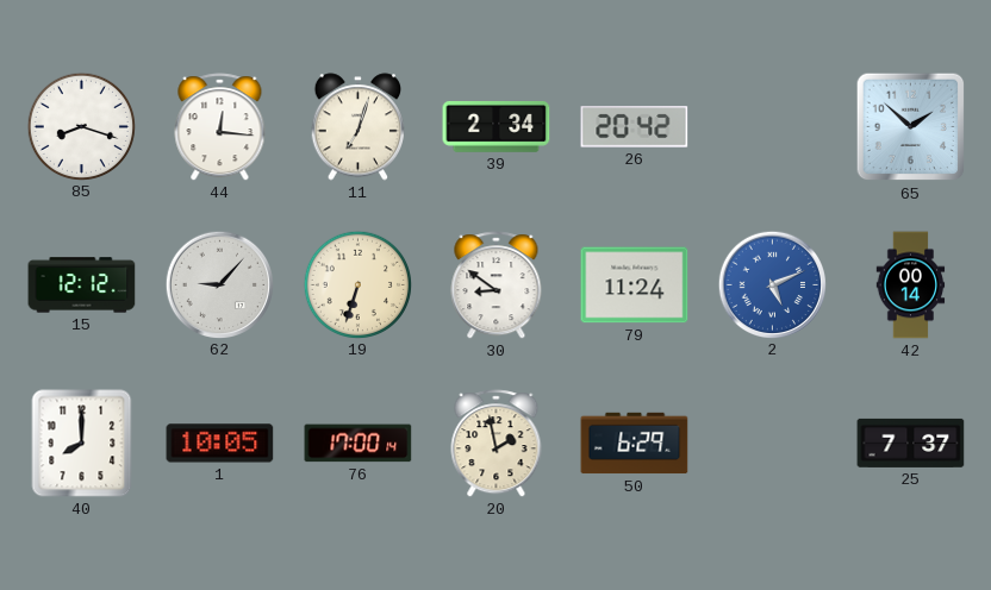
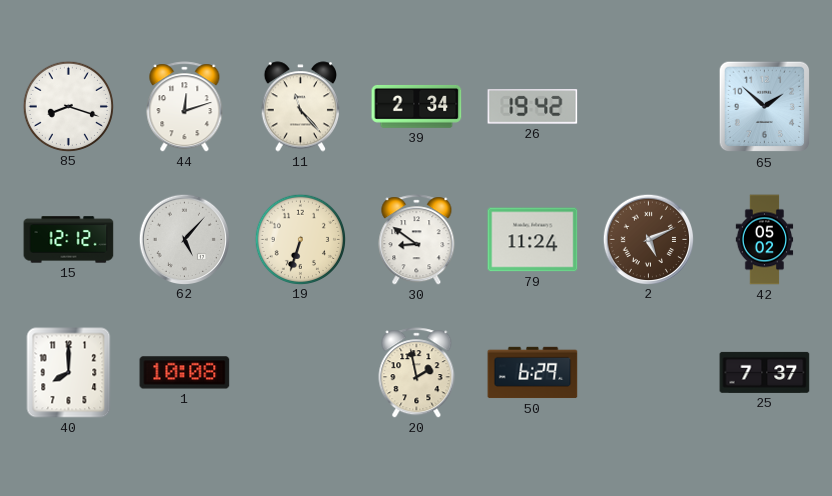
44: 12:16 -> 12:12
11: 7:03 -> 11:23
26: 20:42 -> 19:42
62: 9:07 -> 5:07
2 dial: blue -> brown
42: 00:14 -> 05:02
1: 10:05 -> 10:08
76: 17:00 -> none
